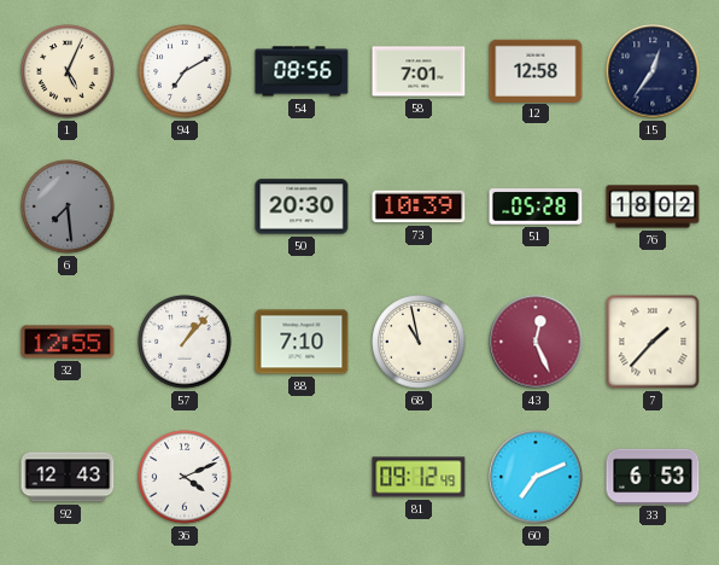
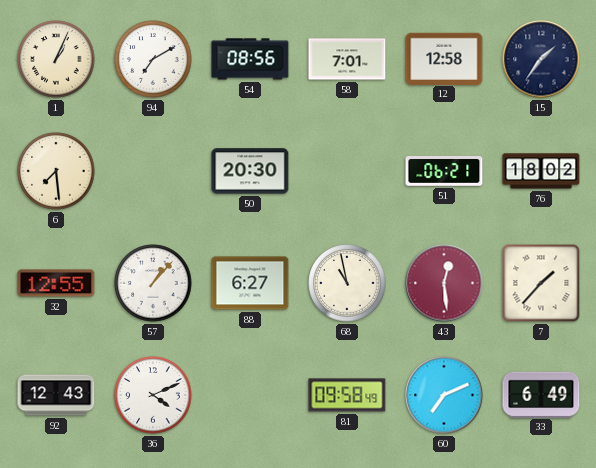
1: 5:04 -> 1:04
15: 12:36 -> 1:36
6 dial: grey -> cream
73: 10:39 -> none
51: 05:28 -> 06:21
88: 7:10 -> 6:27
43: 12:26 -> 12:29
81: 09:12 -> 09:58
33: 6:53 -> 6:49
